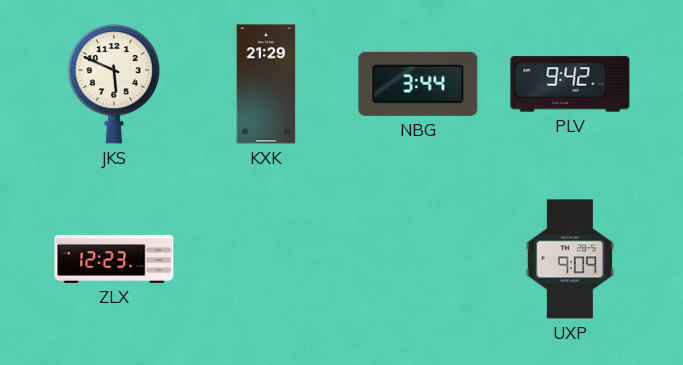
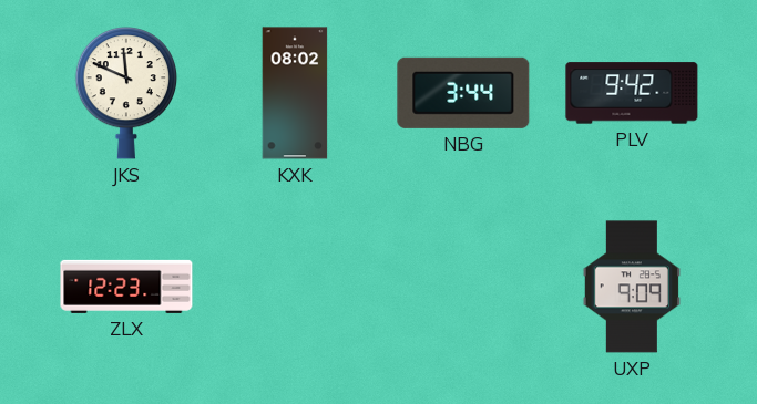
JKS: 5:49 -> 11:49
KXK: 21:29 -> 08:02
